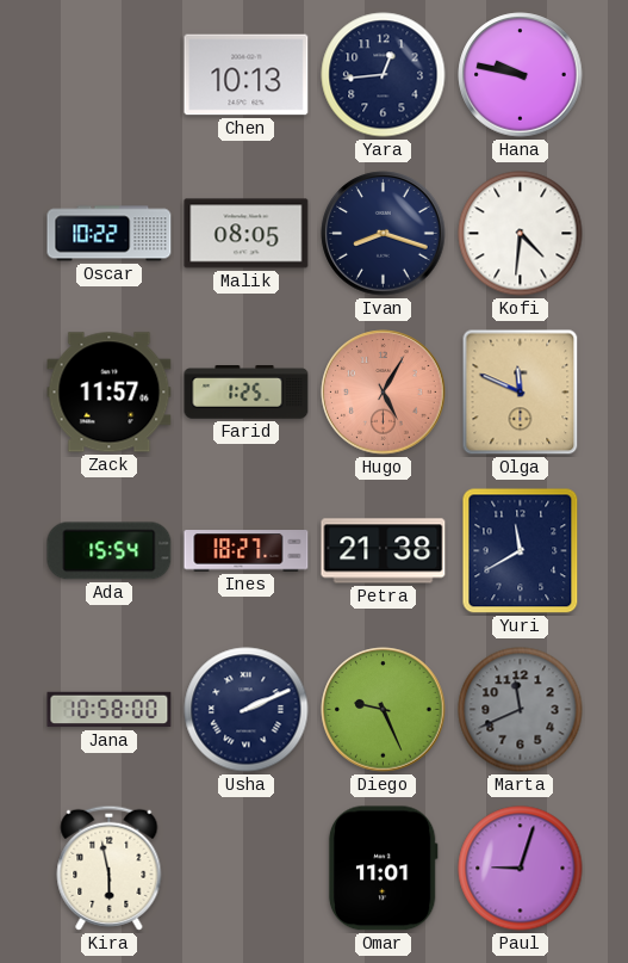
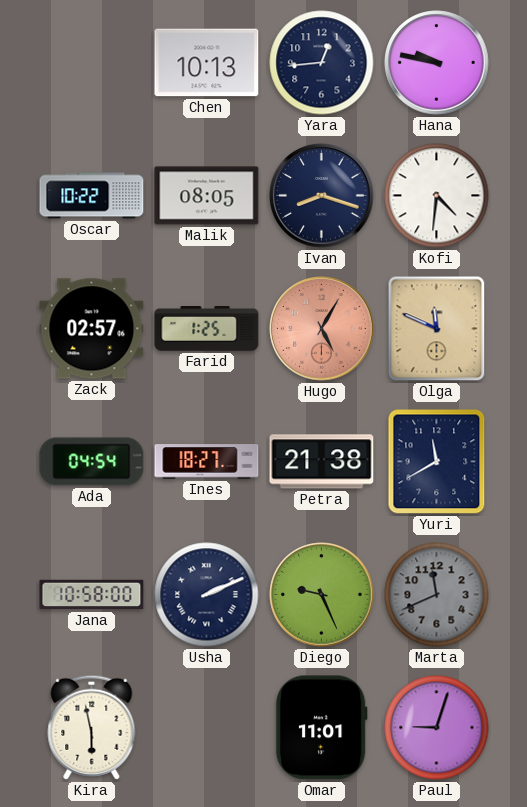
Zack: 11:57 -> 02:57
Ada: 15:54 -> 04:54
